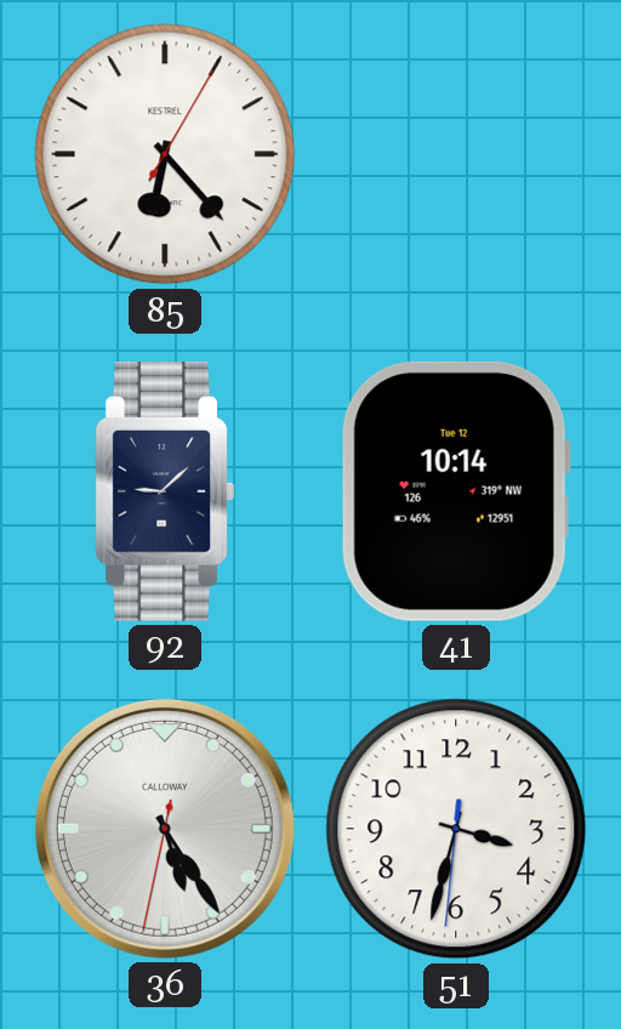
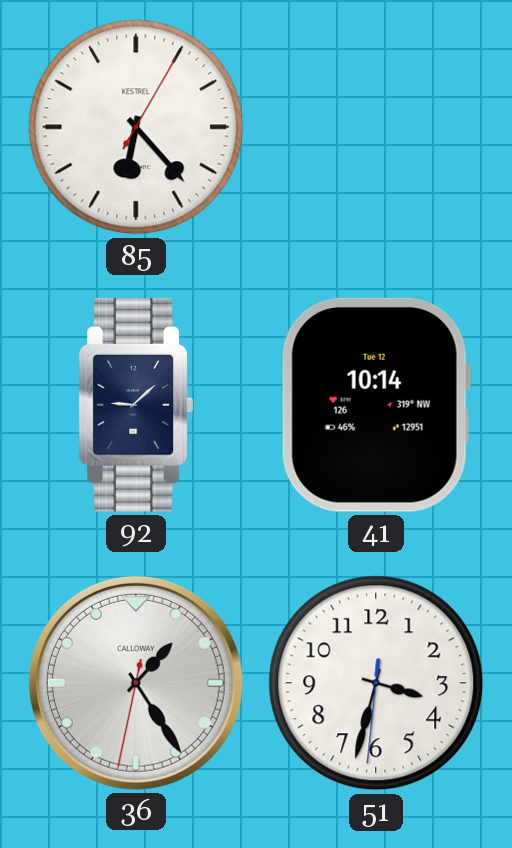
36: 5:24 -> 1:24
